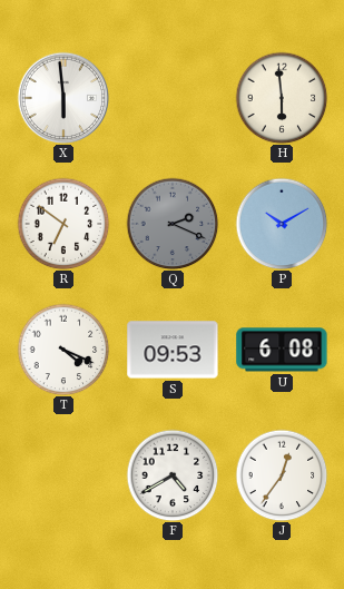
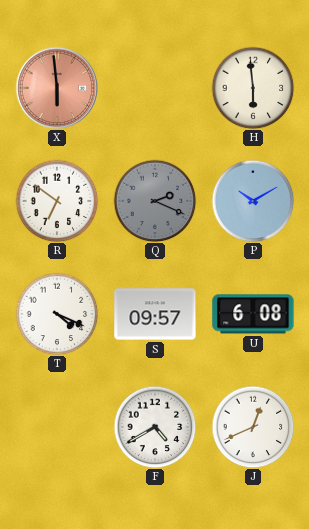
X dial: white -> salmon
S: 09:53 -> 09:57
J: 12:36 -> 12:41
